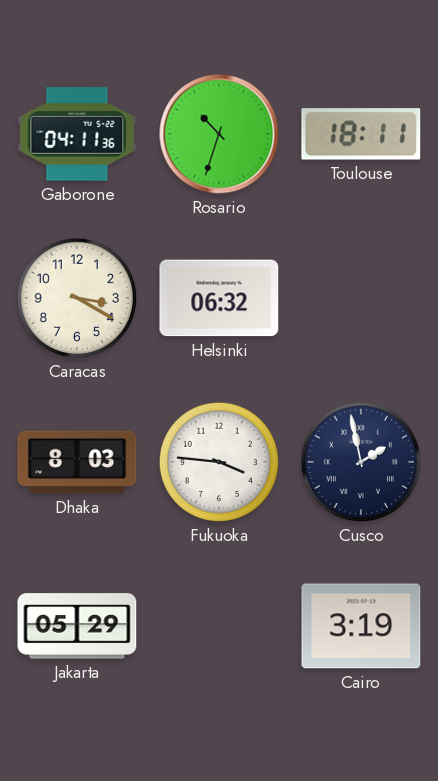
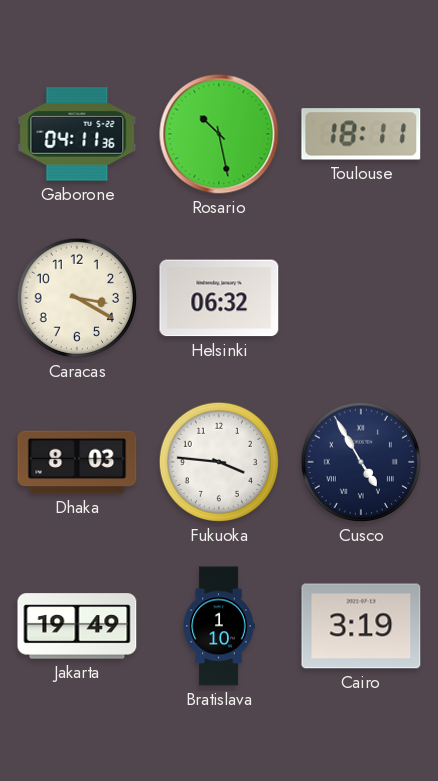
Rosario: 10:33 -> 10:28
Cusco: 1:58 -> 4:55
Jakarta: 05:29 -> 19:49
Bratislava: none -> 1:10
